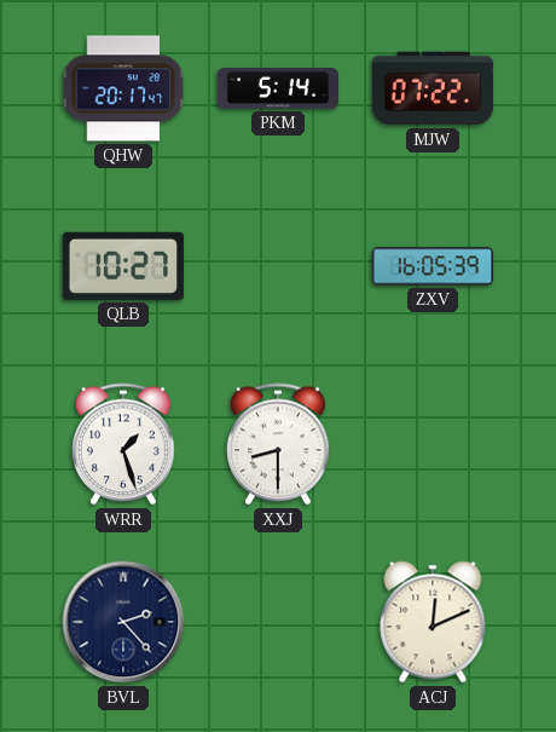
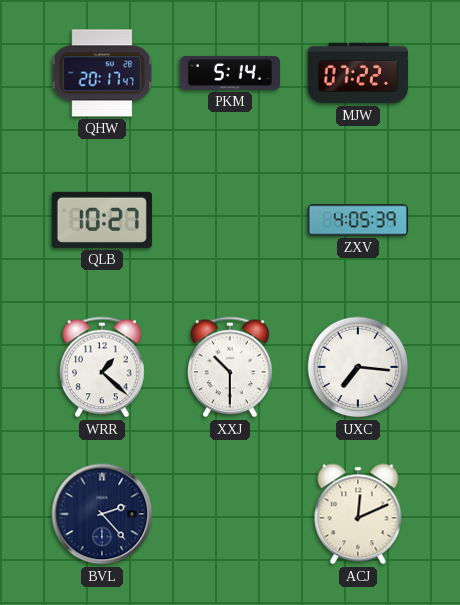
ZXV: 16:05 -> 4:05
WRR: 1:27 -> 1:22
XXJ: 8:30 -> 10:30
UXC: none -> 7:16
